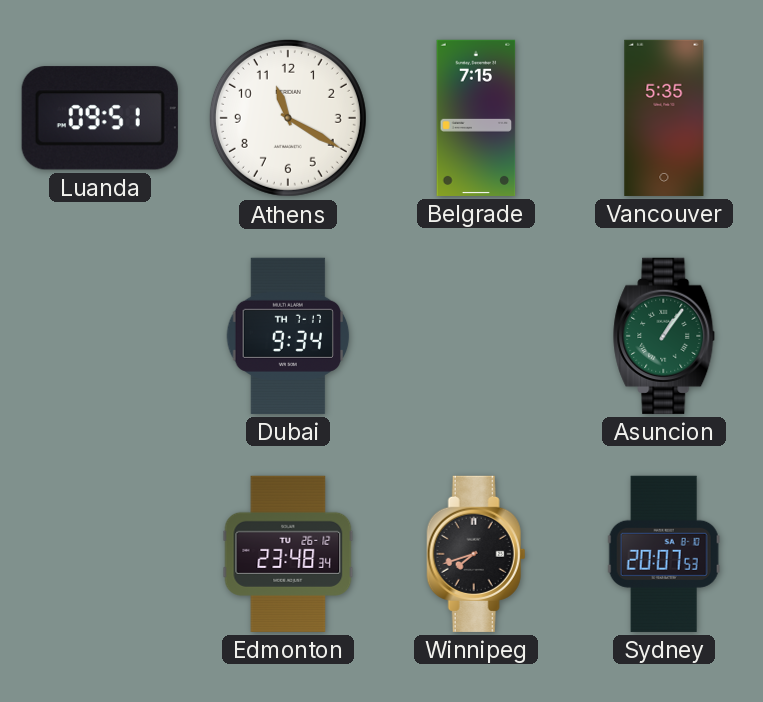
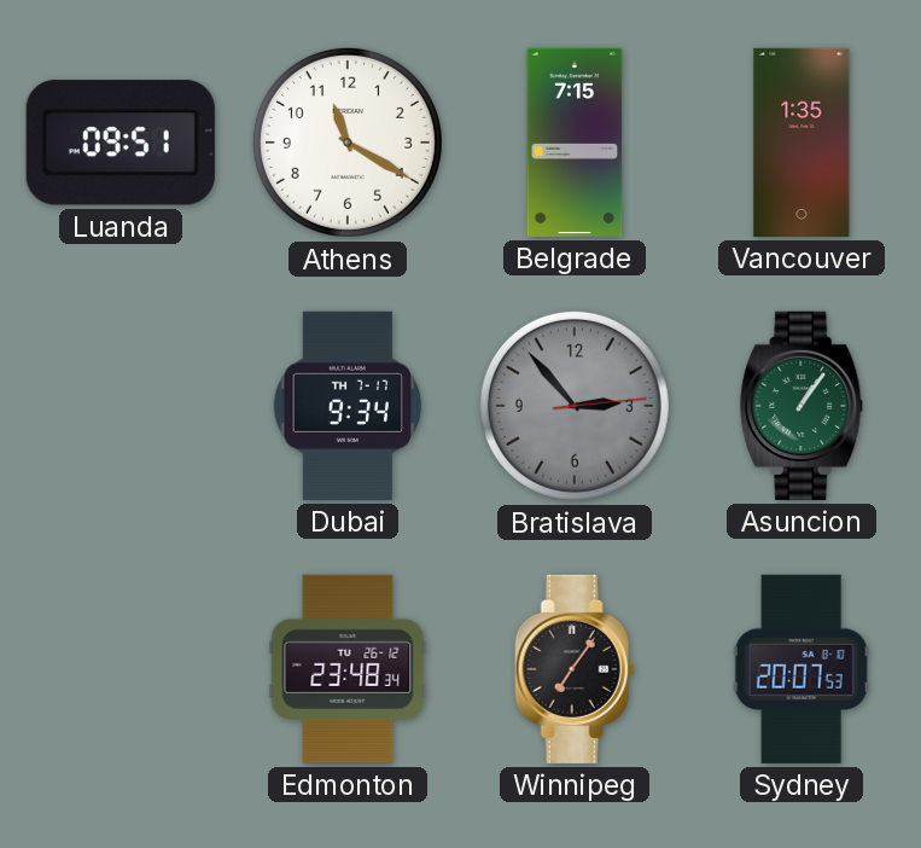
Vancouver: 5:35 -> 1:35
Bratislava: none -> 2:53
Winnipeg: 7:42 -> 7:06
